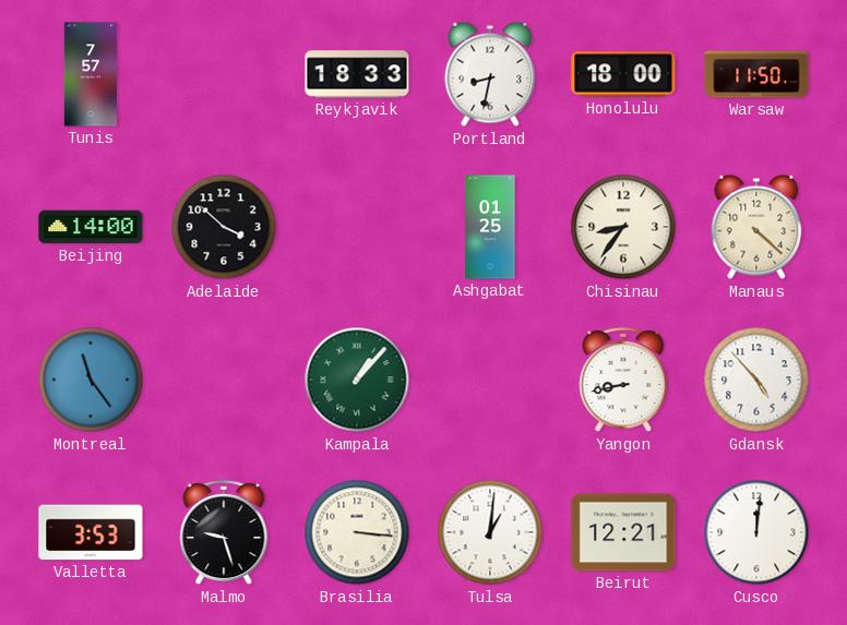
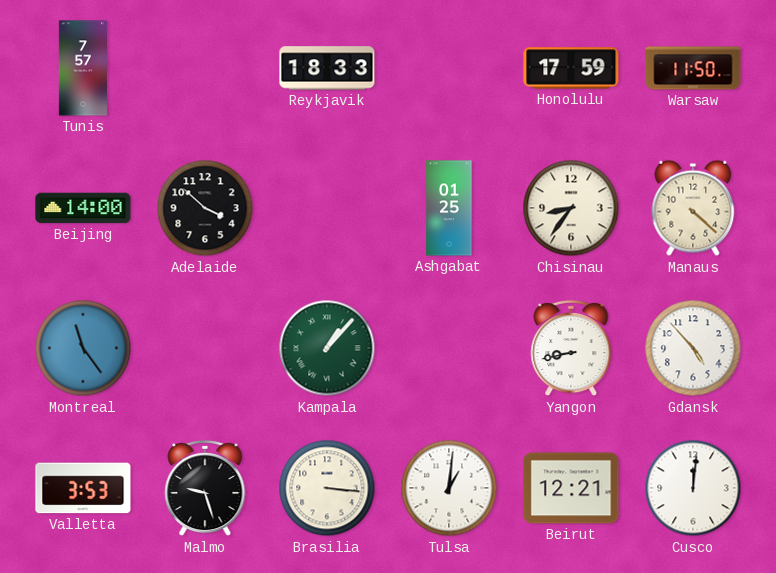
Portland: 8:32 -> none
Honolulu: 18:00 -> 17:59
